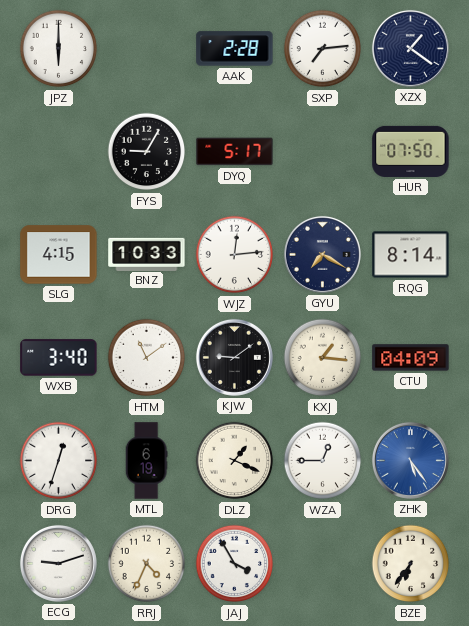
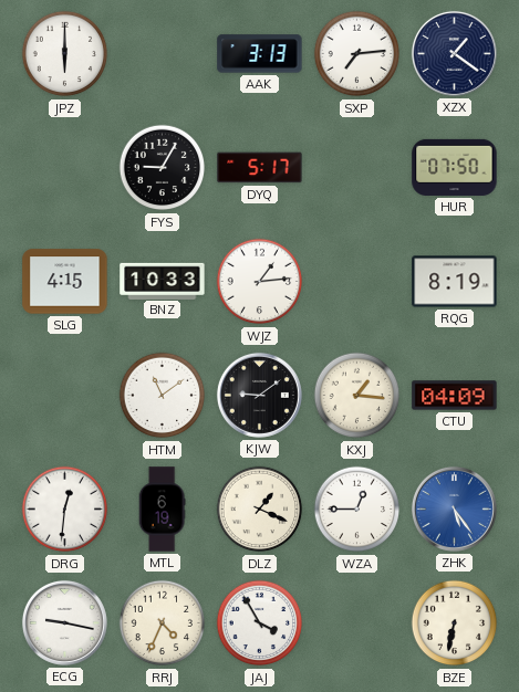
AAK: 2:28 -> 3:13
WJZ: 12:14 -> 1:14
GYU: 7:20 -> none
RQG: 8:14 -> 8:19
WXB: 3:40 -> none
DRG: 12:33 -> 12:31
ECG: 9:12 -> 9:17
BZE: 6:36 -> 6:32
